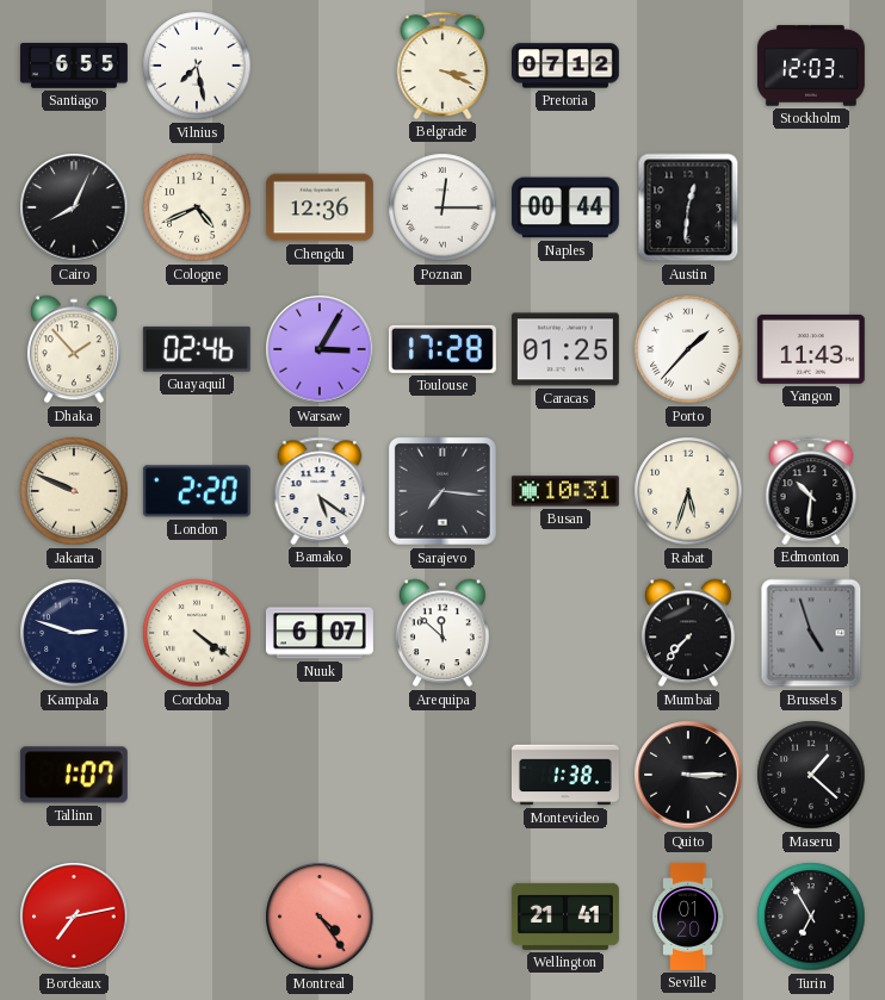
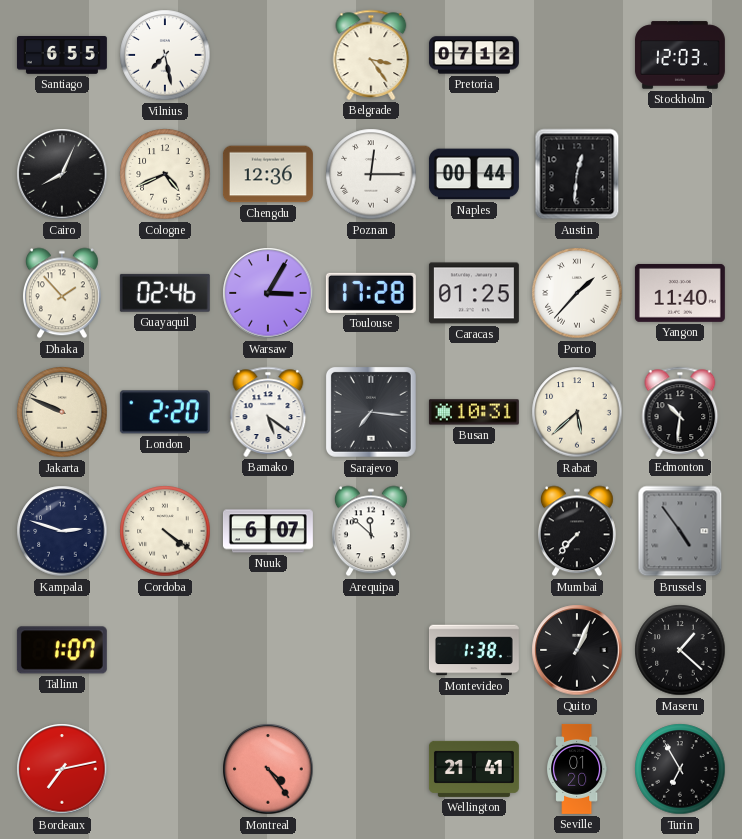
Belgrade: 3:19 -> 3:24
Yangon: 11:43 -> 11:40
Rabat: 5:33 -> 5:38
Brussels: 4:57 -> 4:54
Quito: 3:15 -> 1:04
